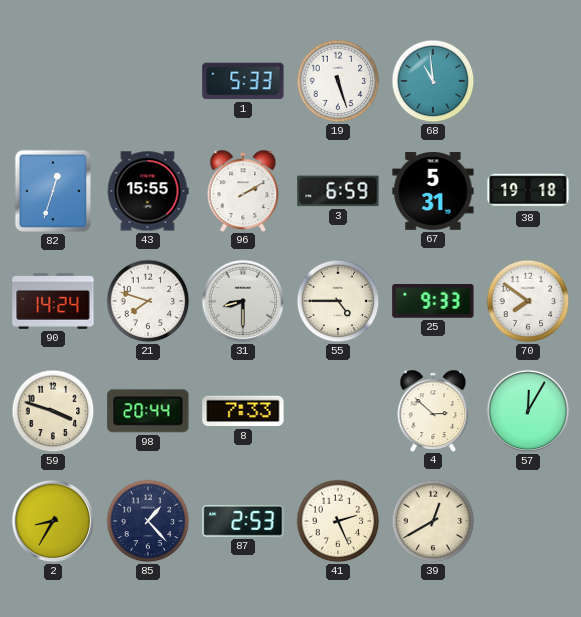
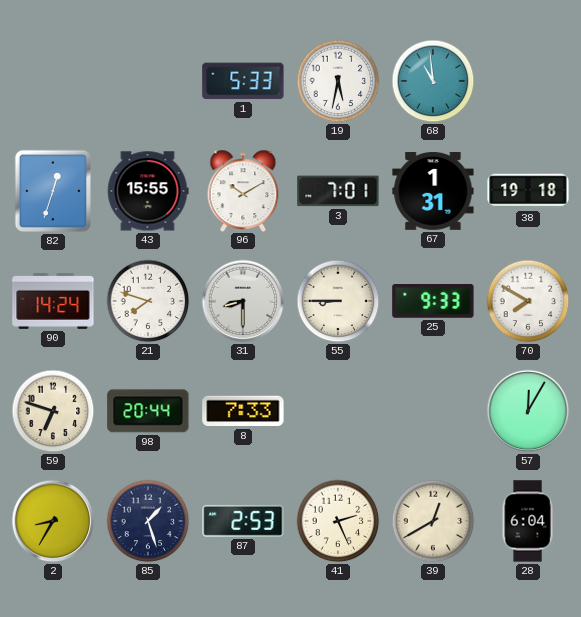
19: 5:27 -> 5:32
96: 2:10 -> 10:10
3: 6:59 -> 7:01
67: 5:31 -> 1:31
55: 4:45 -> 8:45
70: 7:51 -> 7:50
59: 3:48 -> 6:48
4: 2:52 -> none
85: 1:23 -> 1:27
28: none -> 6:04
